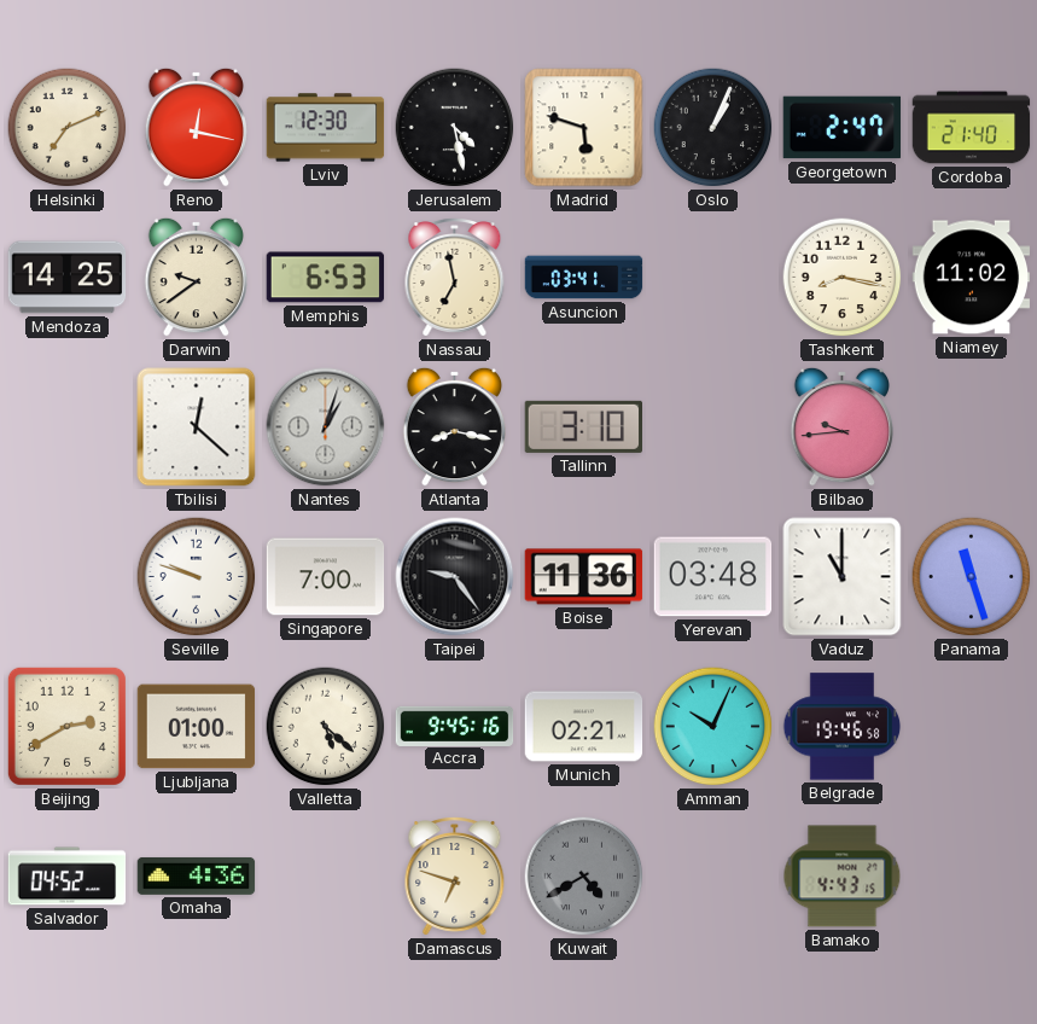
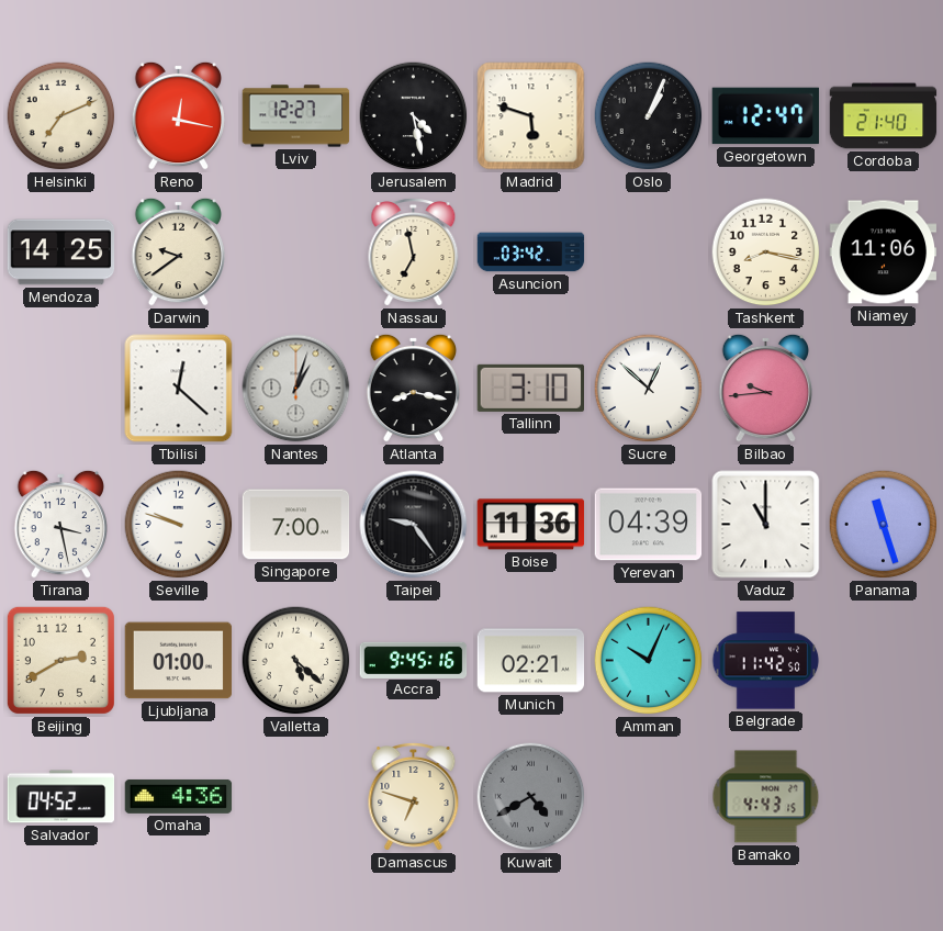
Lviv: 12:30 -> 12:27
Georgetown: 2:47 -> 12:47
Memphis: 6:53 -> none
Asuncion: 03:41 -> 03:42
Niamey: 11:02 -> 11:06
Sucre: none -> 12:52
Tirana: none -> 3:28
Yerevan: 03:48 -> 04:39
Belgrade: 19:46 -> 11:42
